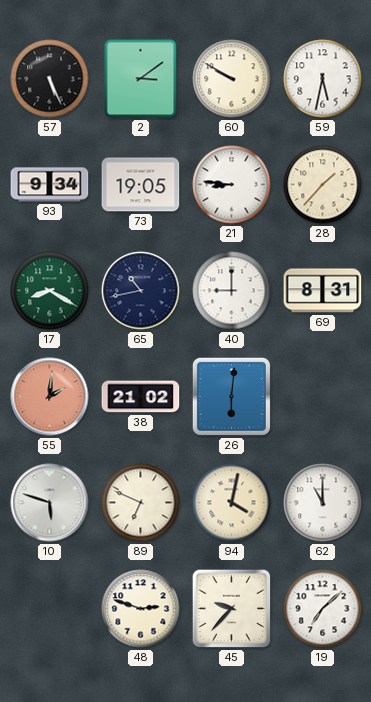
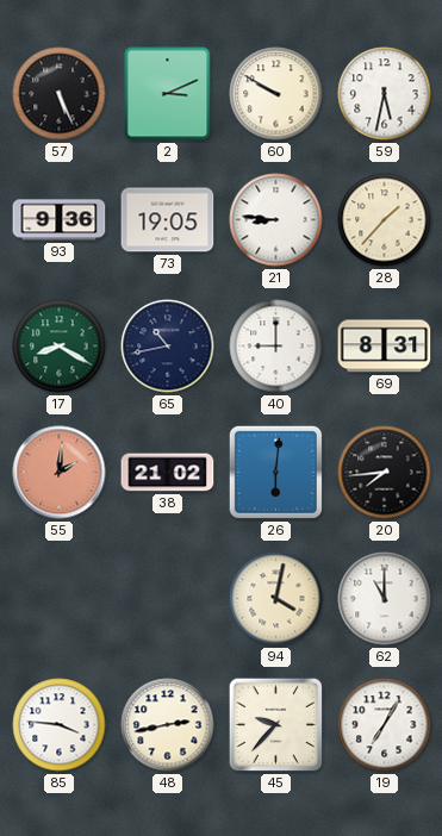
2: 3:09 -> 3:11
93: 9:34 -> 9:36
20: none -> 7:44
10: 5:48 -> none
89: 6:49 -> none
85: none -> 3:46
48: 2:48 -> 2:43
19: 7:08 -> 7:05
